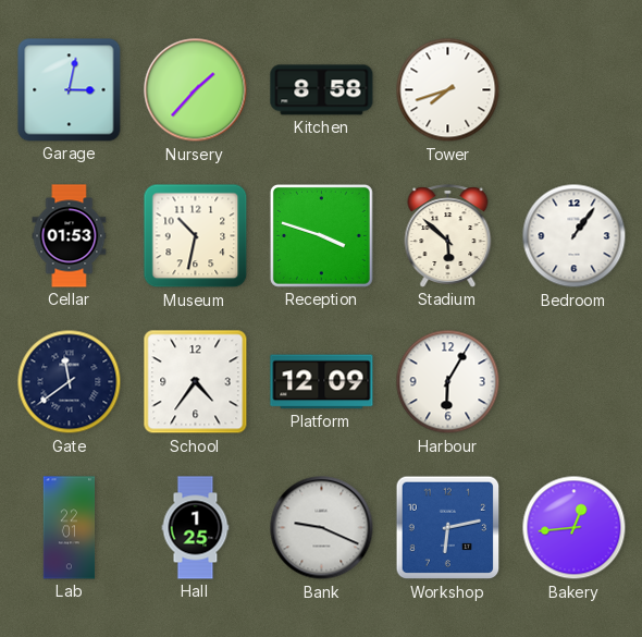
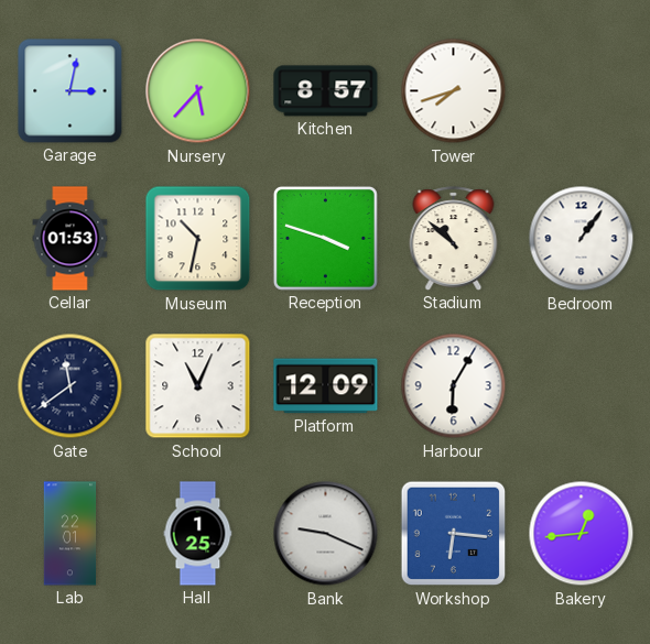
Nursery: 1:37 -> 5:37
Kitchen: 8:58 -> 8:57
Stadium: 5:52 -> 10:52
School: 4:36 -> 11:04
Workshop: 6:13 -> 6:16
